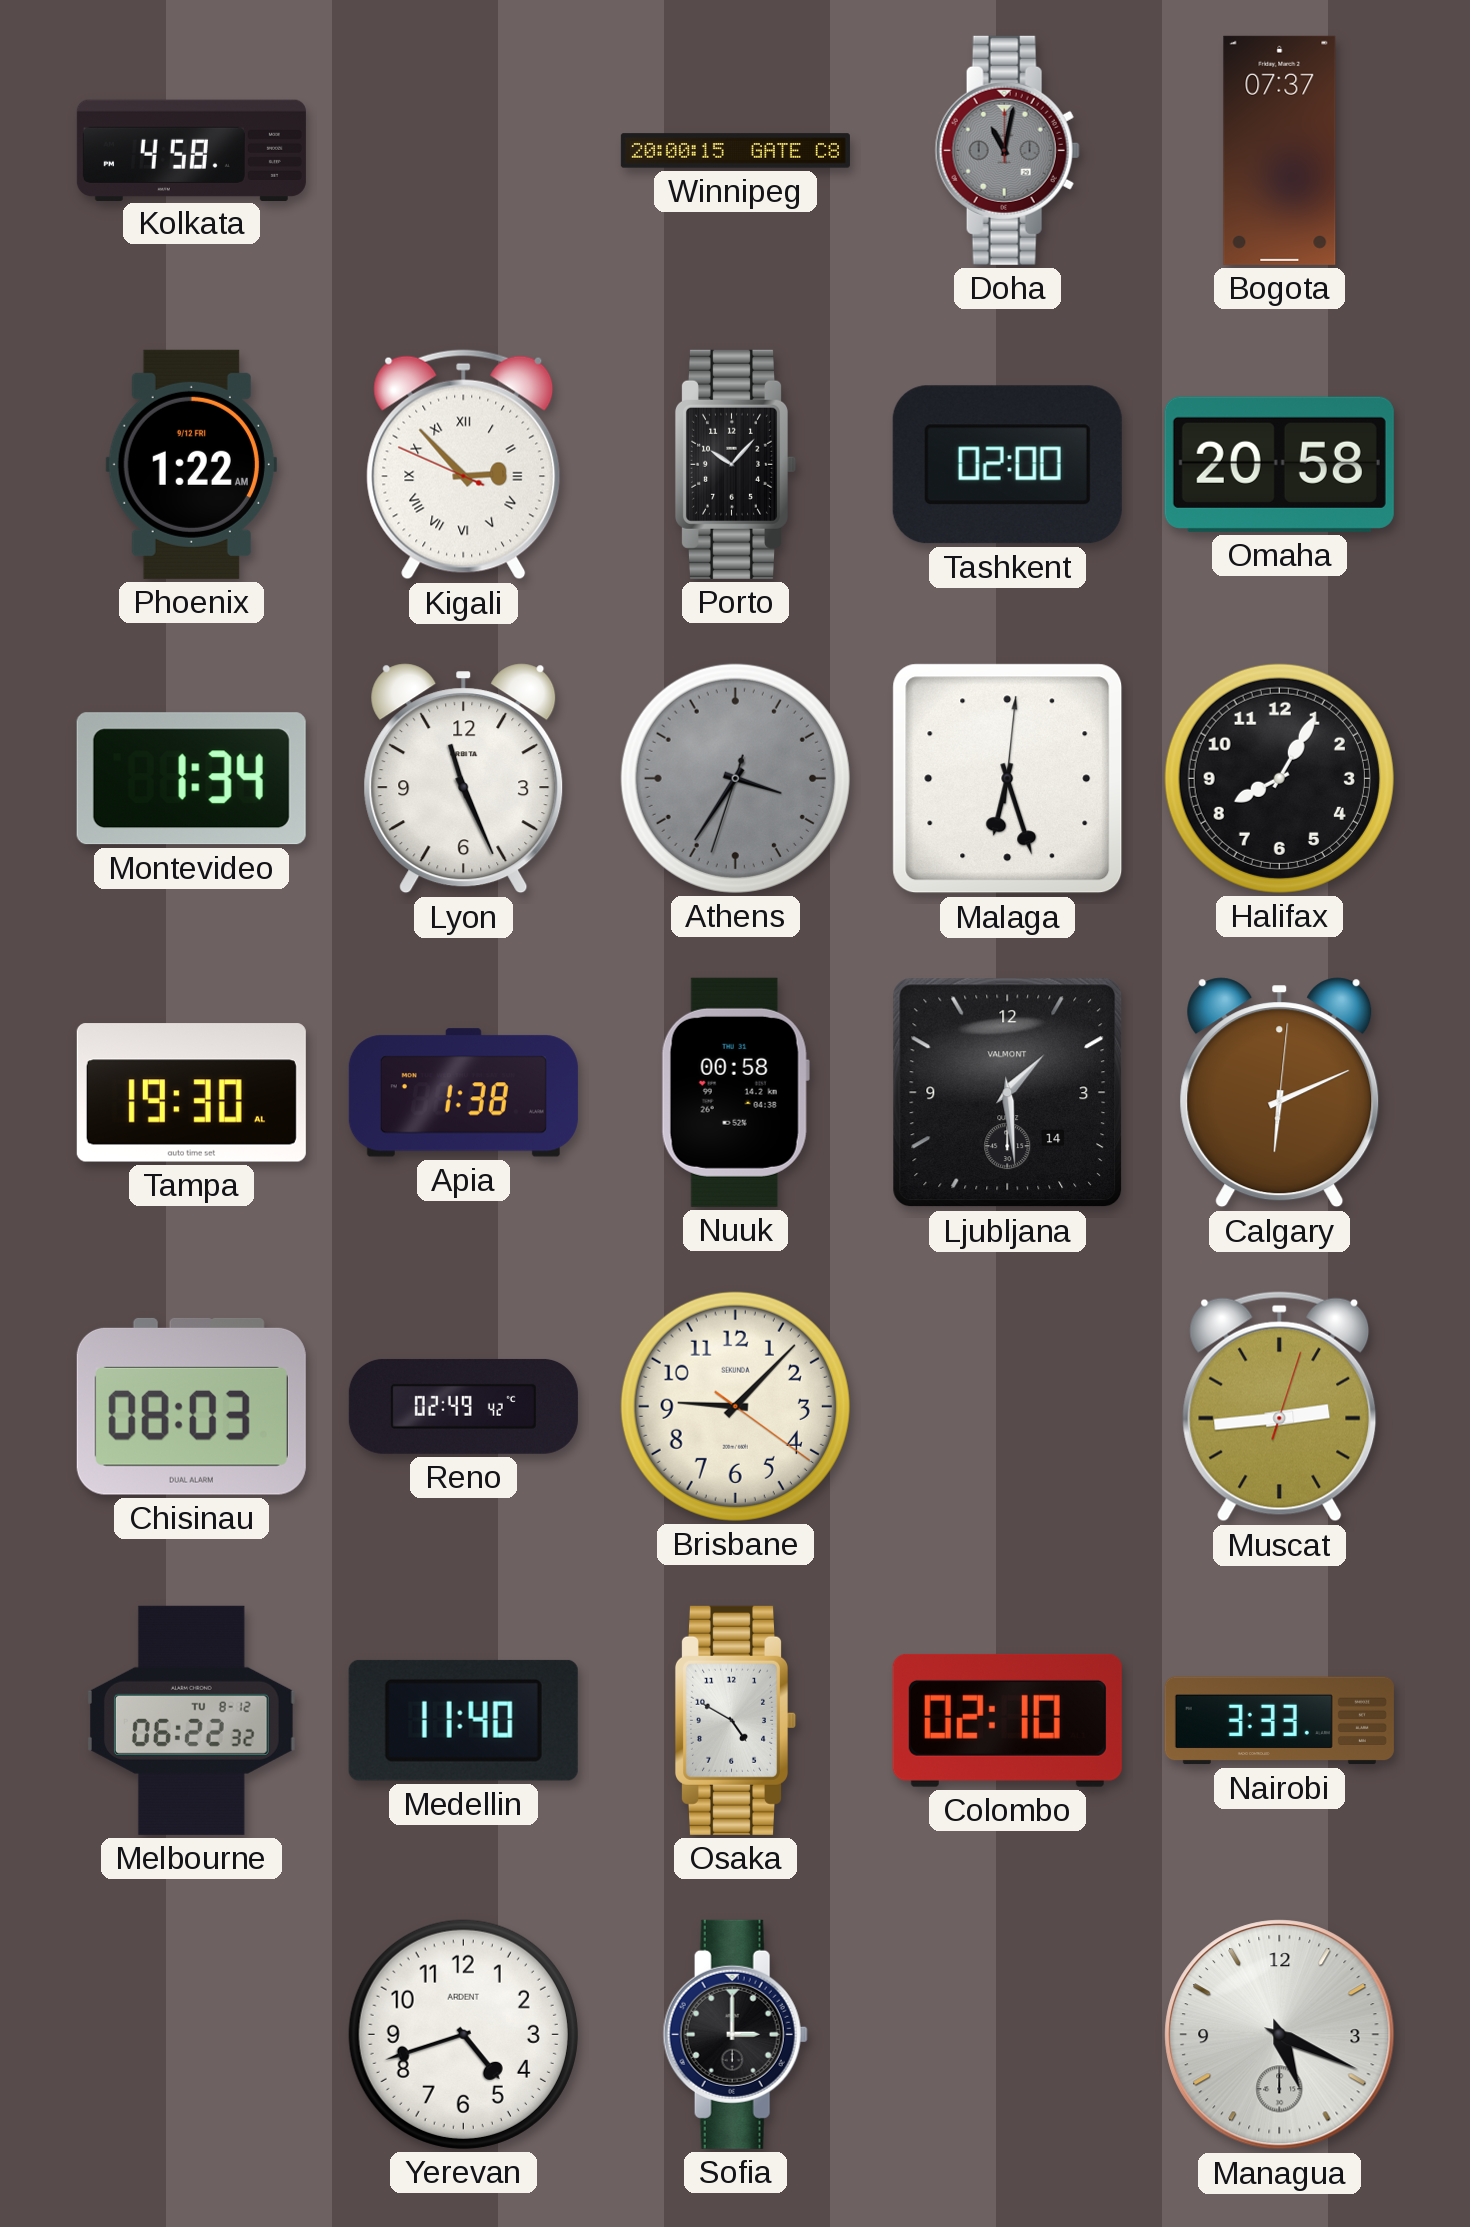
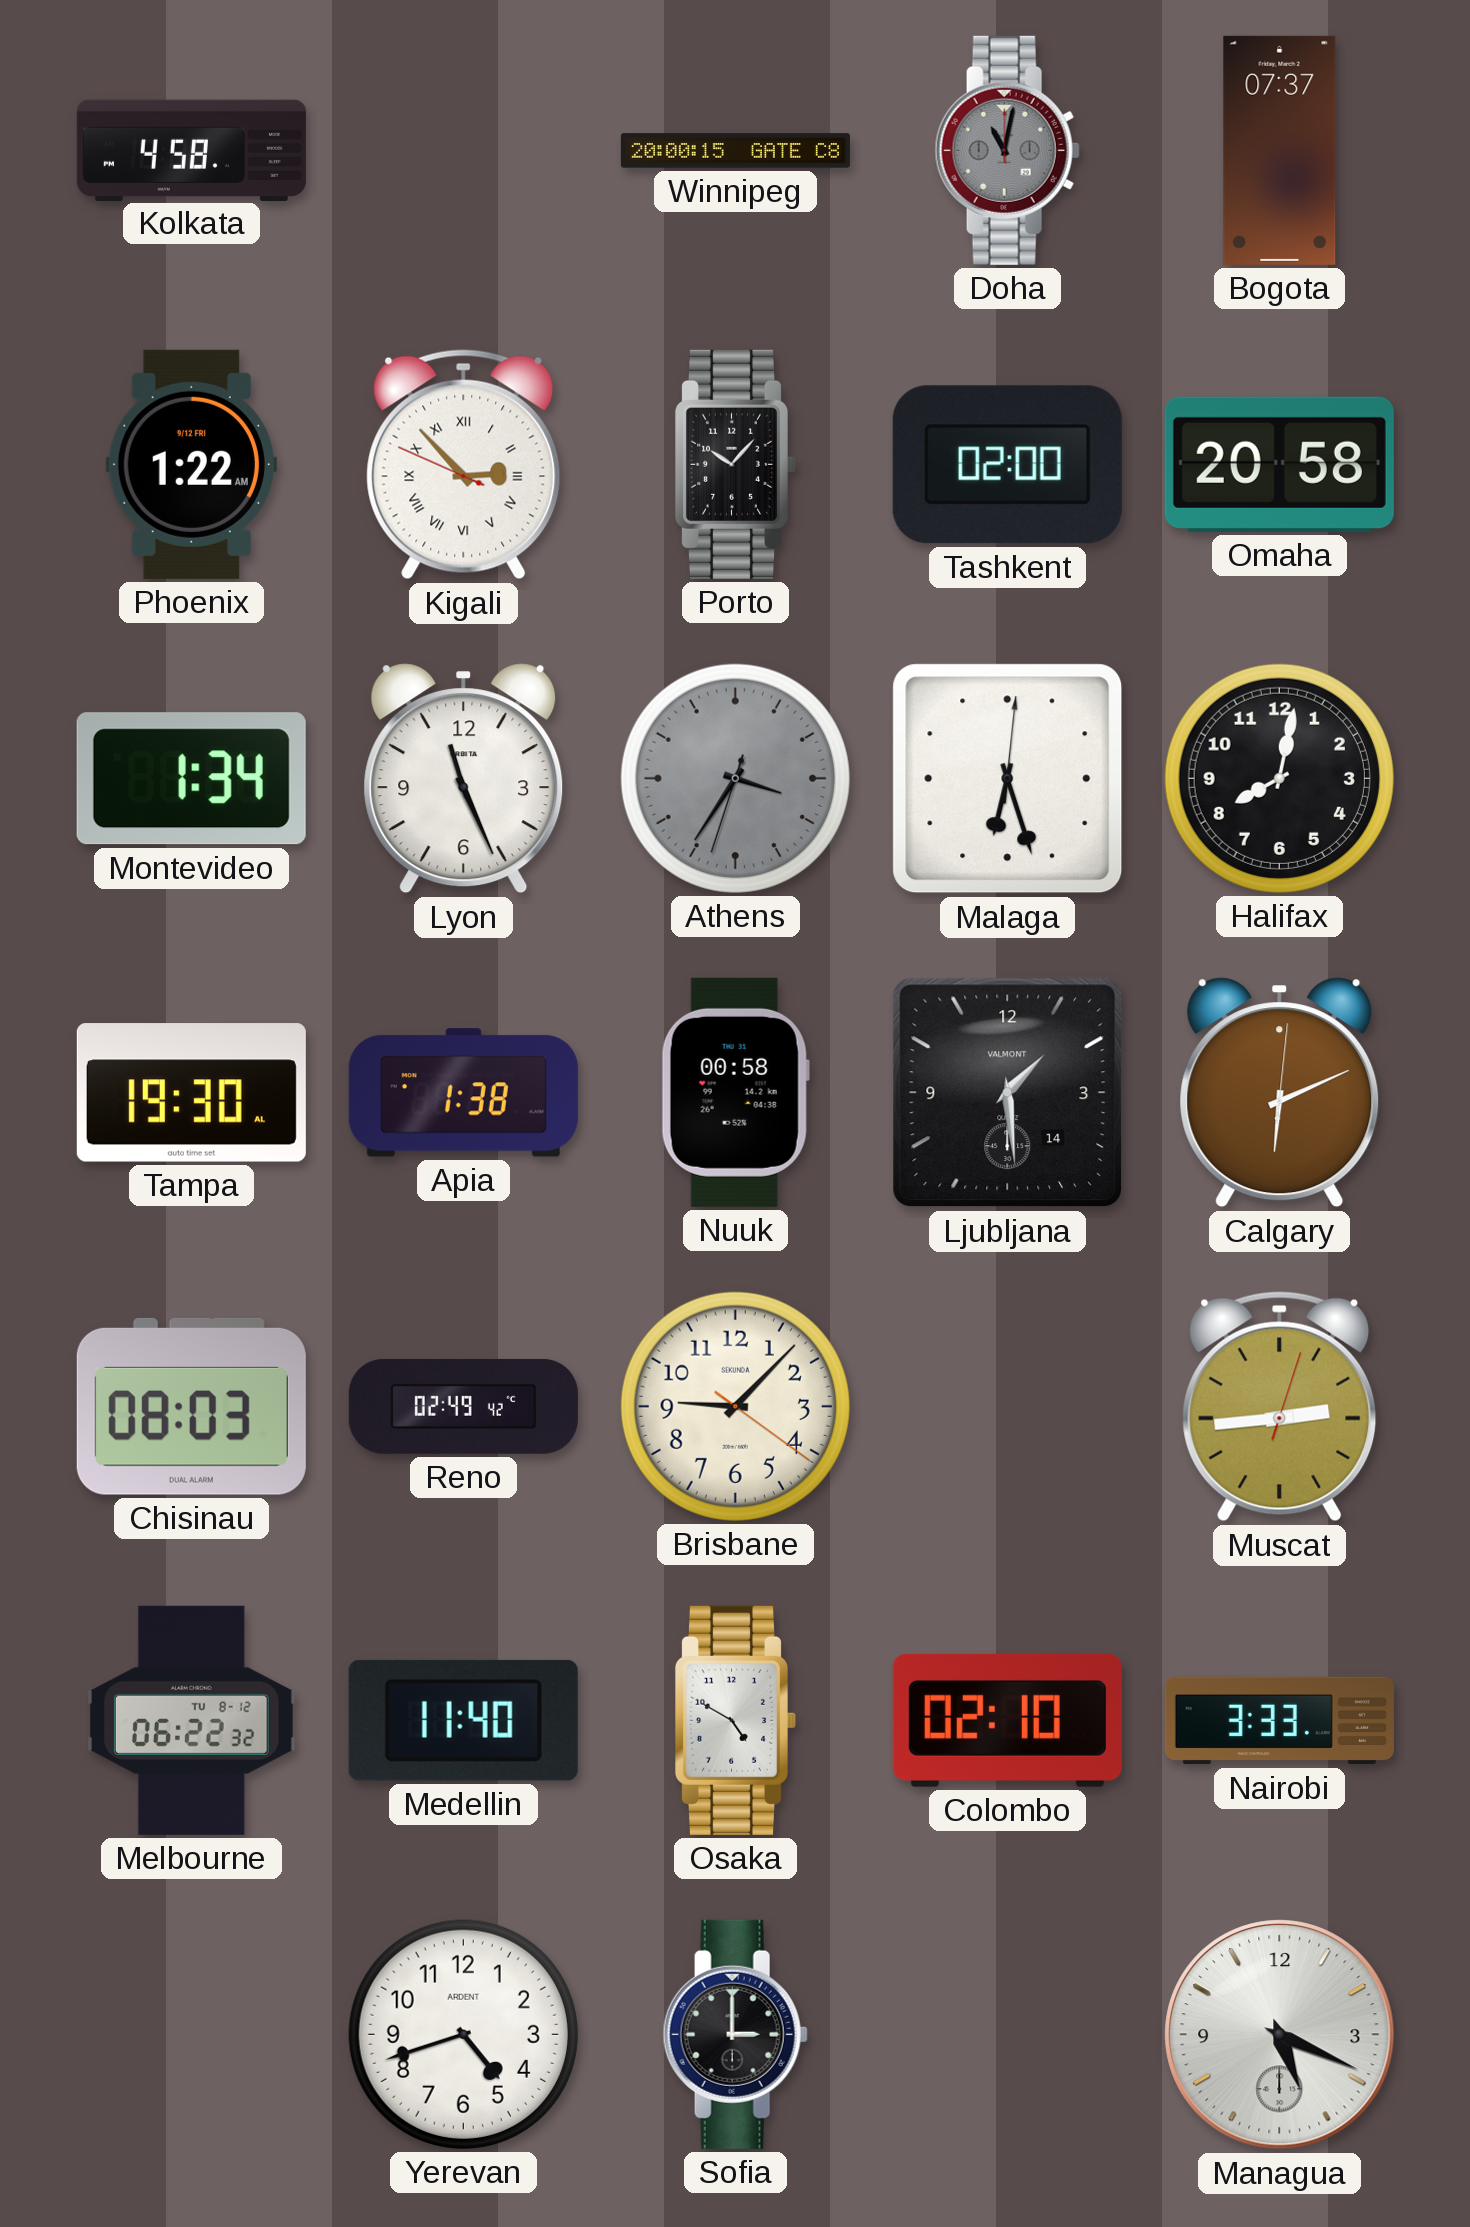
Halifax: 8:05 -> 8:02
